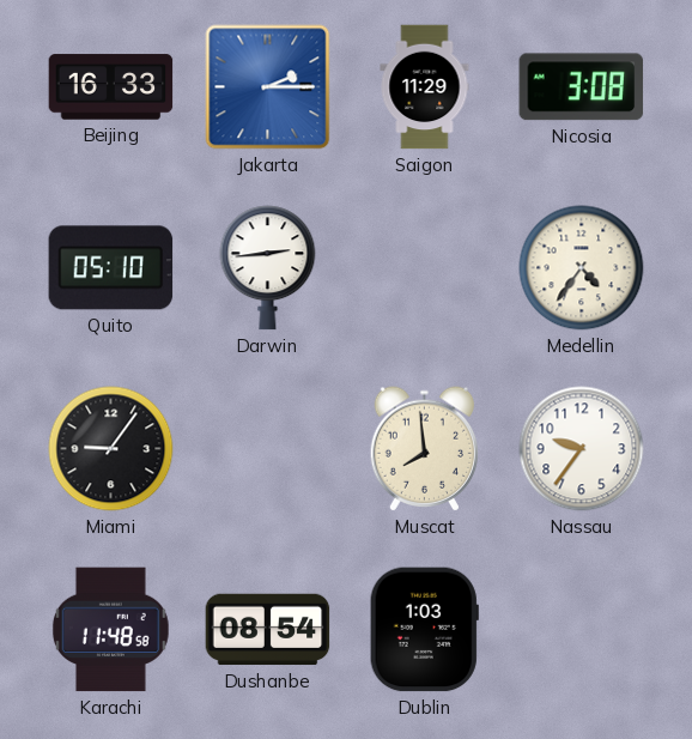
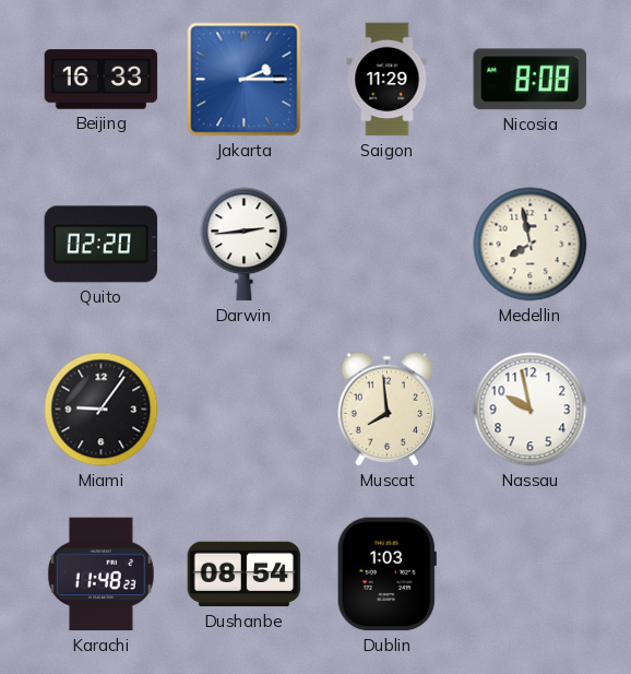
Nicosia: 3:08 -> 8:08
Quito: 05:10 -> 02:20
Medellin: 4:36 -> 7:58
Nassau: 9:36 -> 9:58
Karachi: 11:48:58 -> 11:48:23
